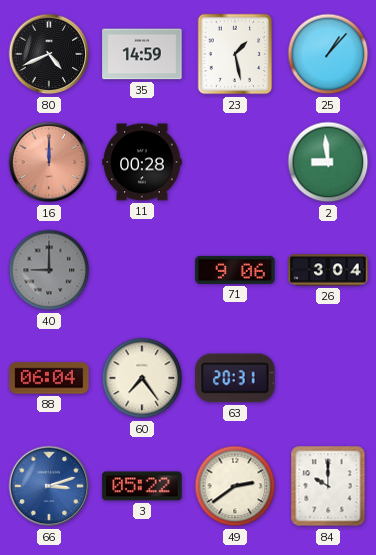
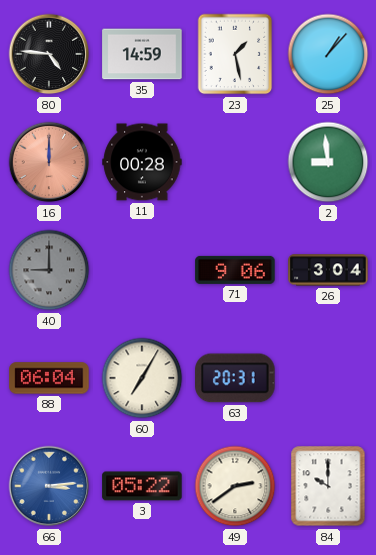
80: 4:41 -> 4:46
60: 7:24 -> 7:05
66: 3:12 -> 3:14
